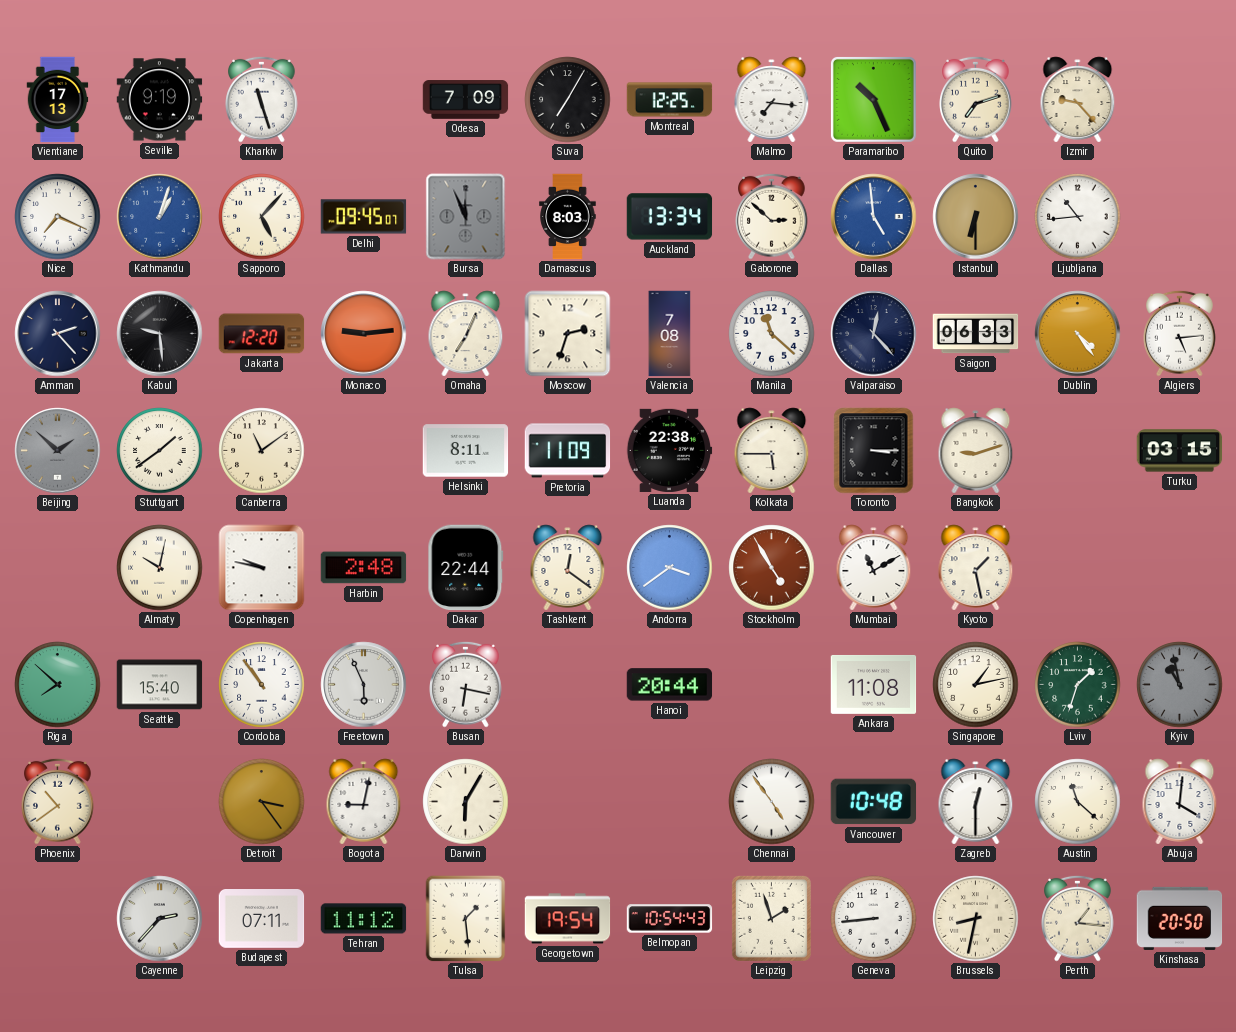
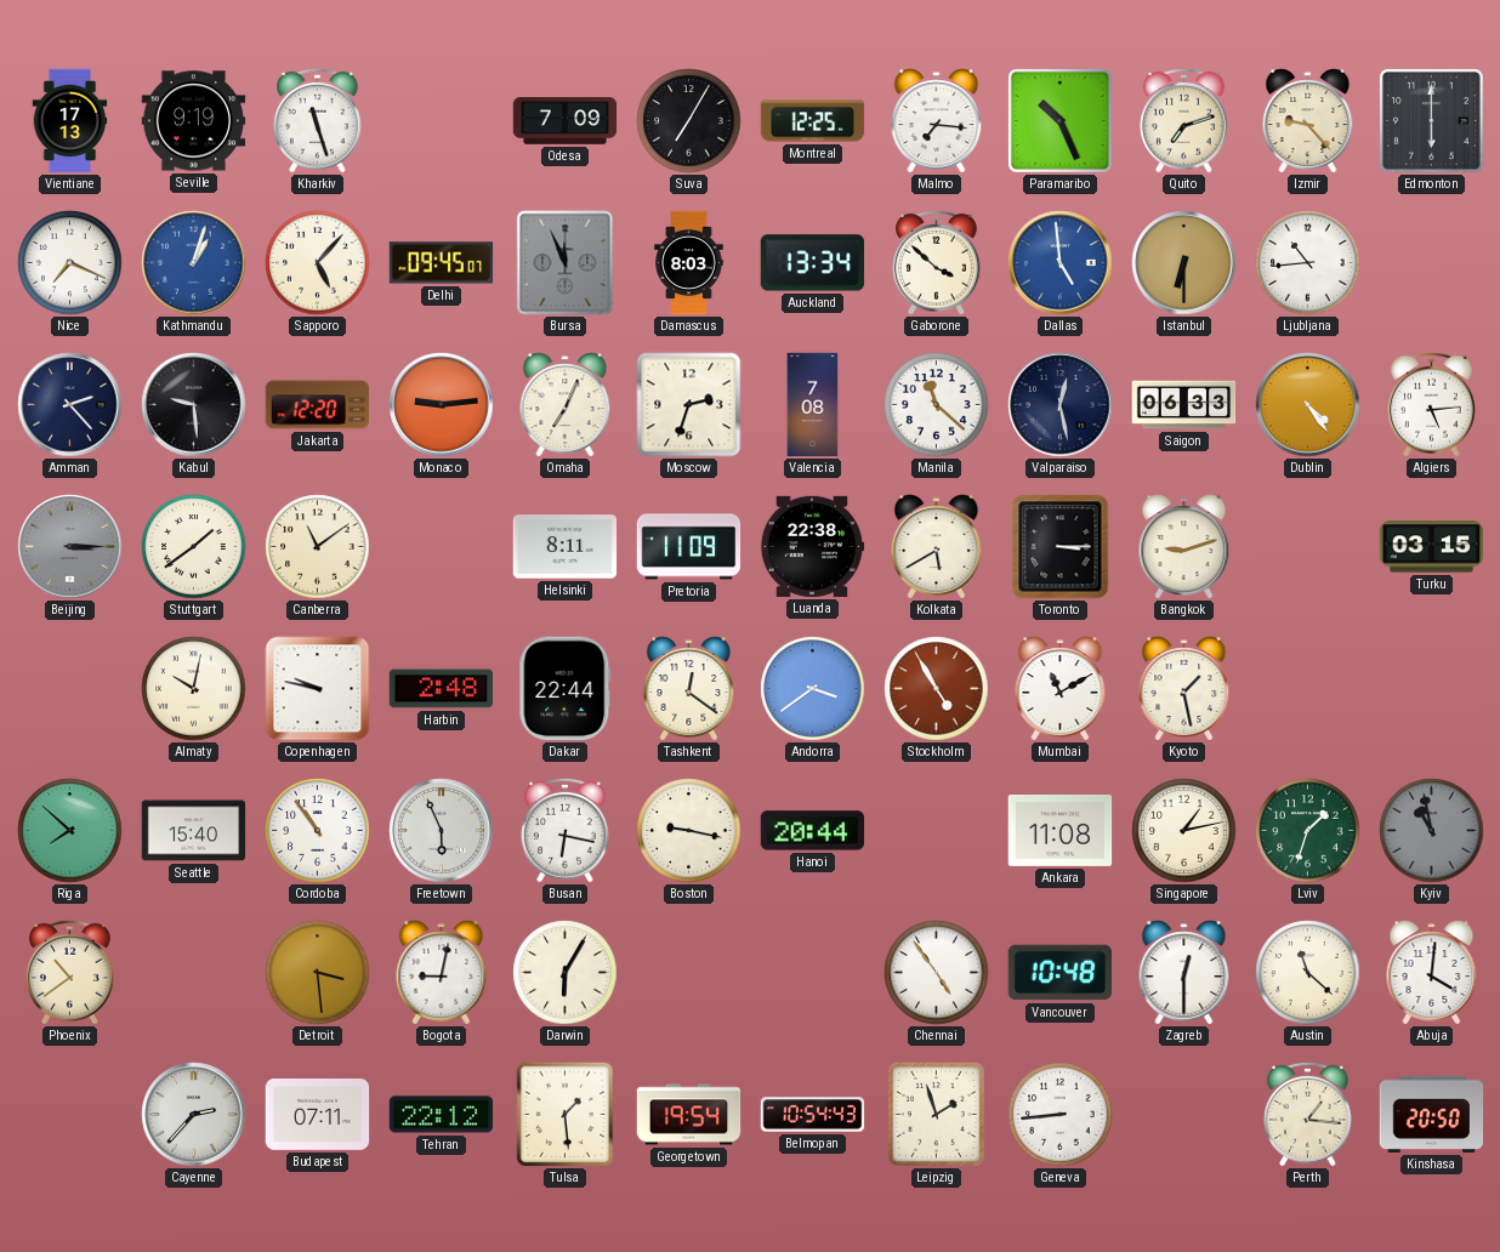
Edmonton: none -> 6:00
Gaborone: 2:52 -> 3:52
Valparaiso: 12:23 -> 12:28
Beijing: 1:52 -> 3:15
Kolkata: 5:45 -> 5:40
Boston: none -> 9:17
Detroit: 3:24 -> 3:29
Tehran: 11:12 -> 22:12
Brussels: 8:32 -> none
